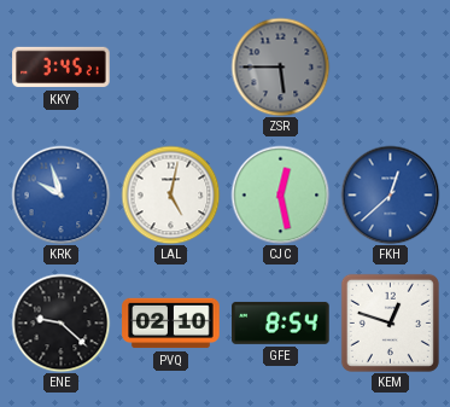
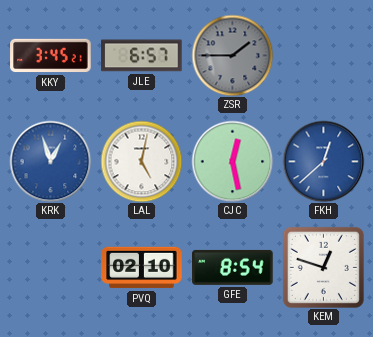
JLE: none -> 6:57
ZSR: 5:45 -> 1:45
KRK: 9:57 -> 12:57
ENE: 9:22 -> none
